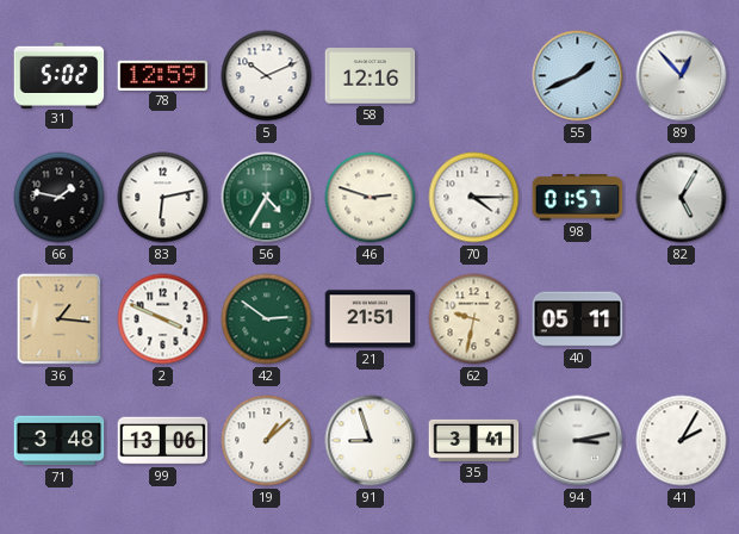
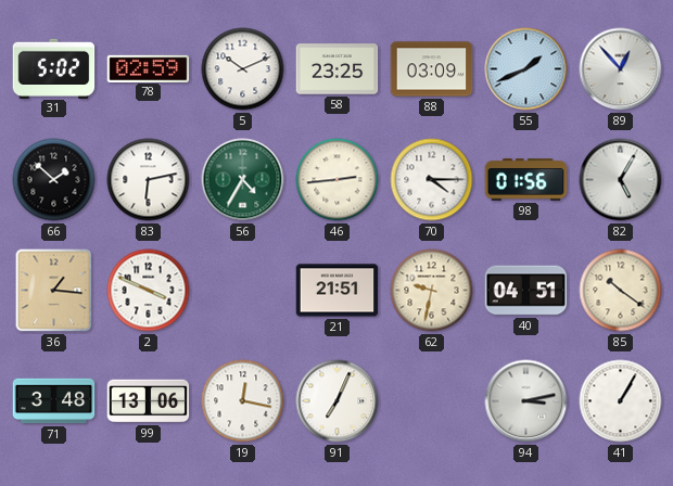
78: 12:59 -> 02:59
58: 12:16 -> 23:25
88: none -> 03:09
66: 1:47 -> 1:52
46: 2:48 -> 2:44
98: 01:57 -> 01:56
42: 2:51 -> none
40: 05:11 -> 04:51
85: none -> 10:21
19: 1:08 -> 12:17
91: 8:57 -> 7:04
35: 3:41 -> none
41: 2:05 -> 1:05
